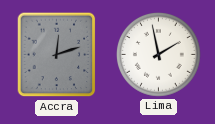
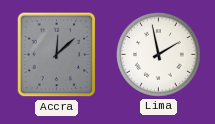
Accra: 12:12 -> 12:08
